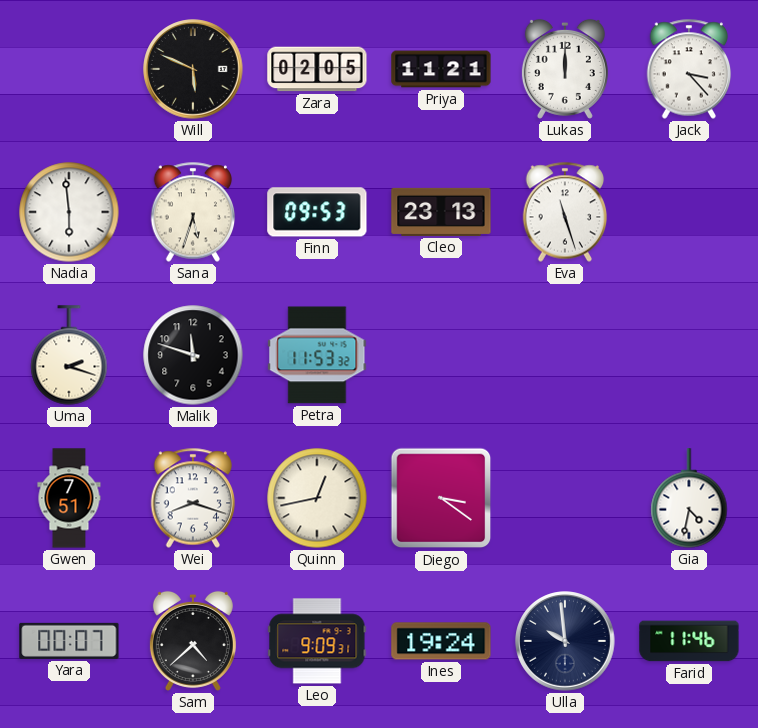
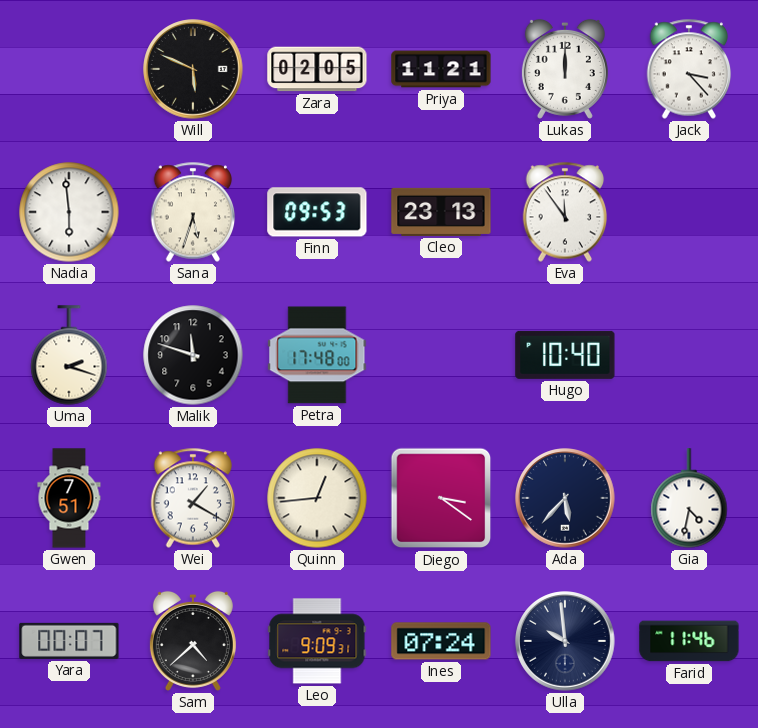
Eva: 11:27 -> 11:54
Petra: 11:53 -> 17:48
Hugo: none -> 10:40
Wei: 8:18 -> 1:20
Quinn: 12:43 -> 12:44
Ada: none -> 5:37
Ines: 19:24 -> 07:24
